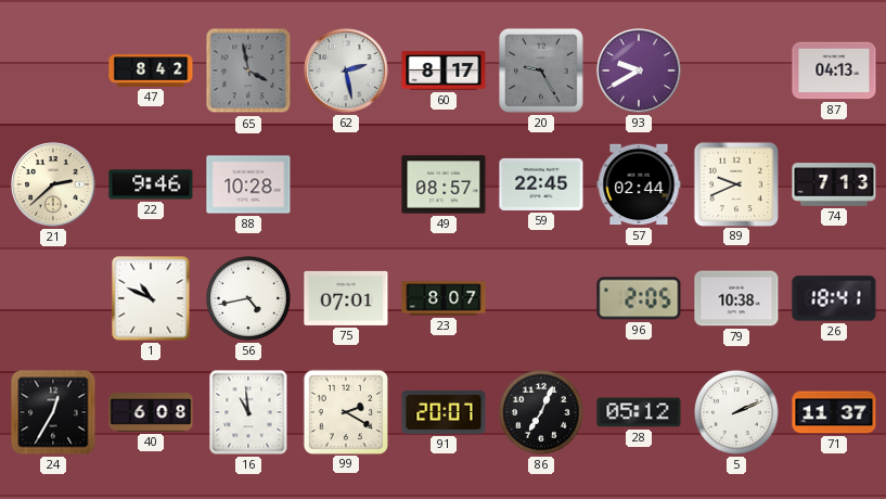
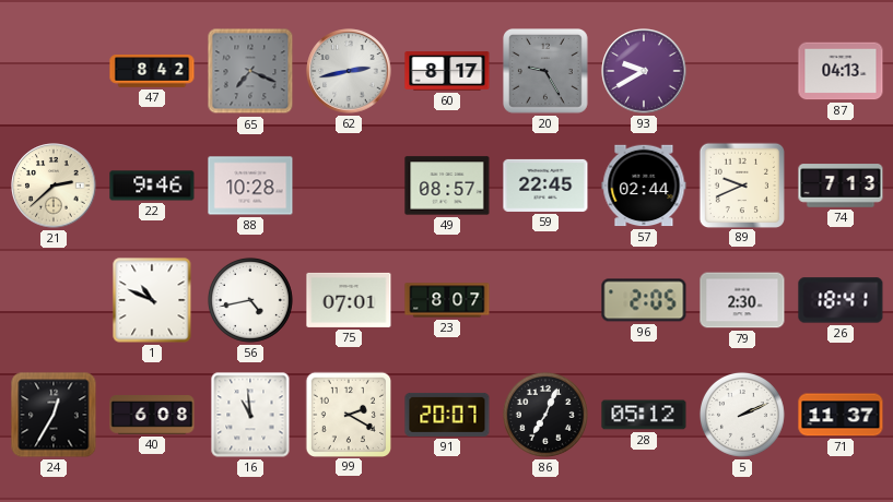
65: 3:58 -> 7:19
62: 2:28 -> 2:43
79: 10:38 -> 2:30
